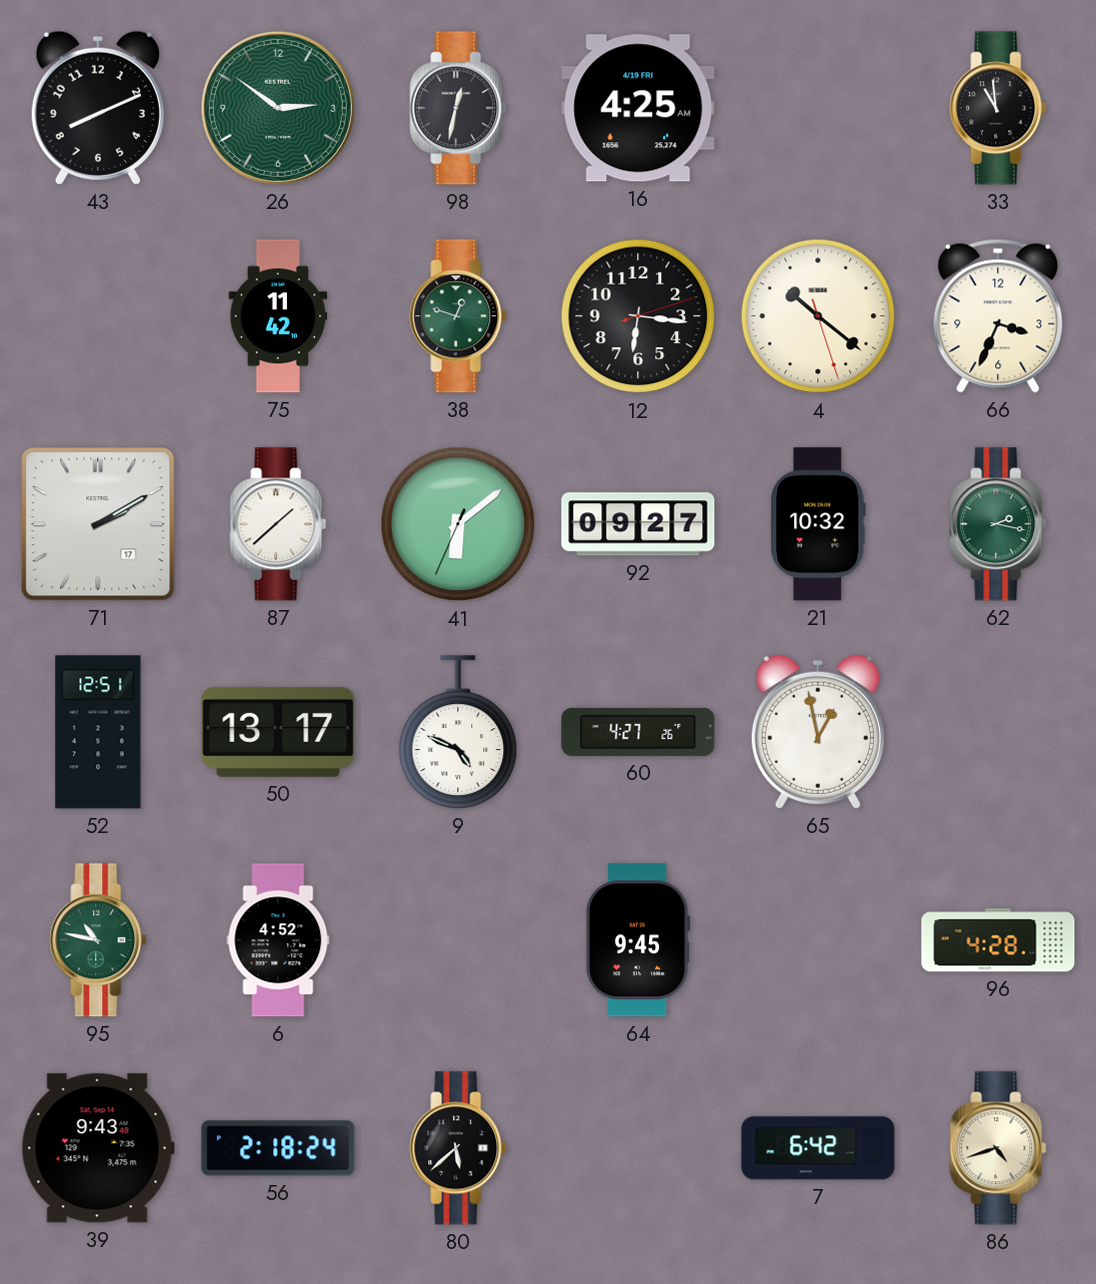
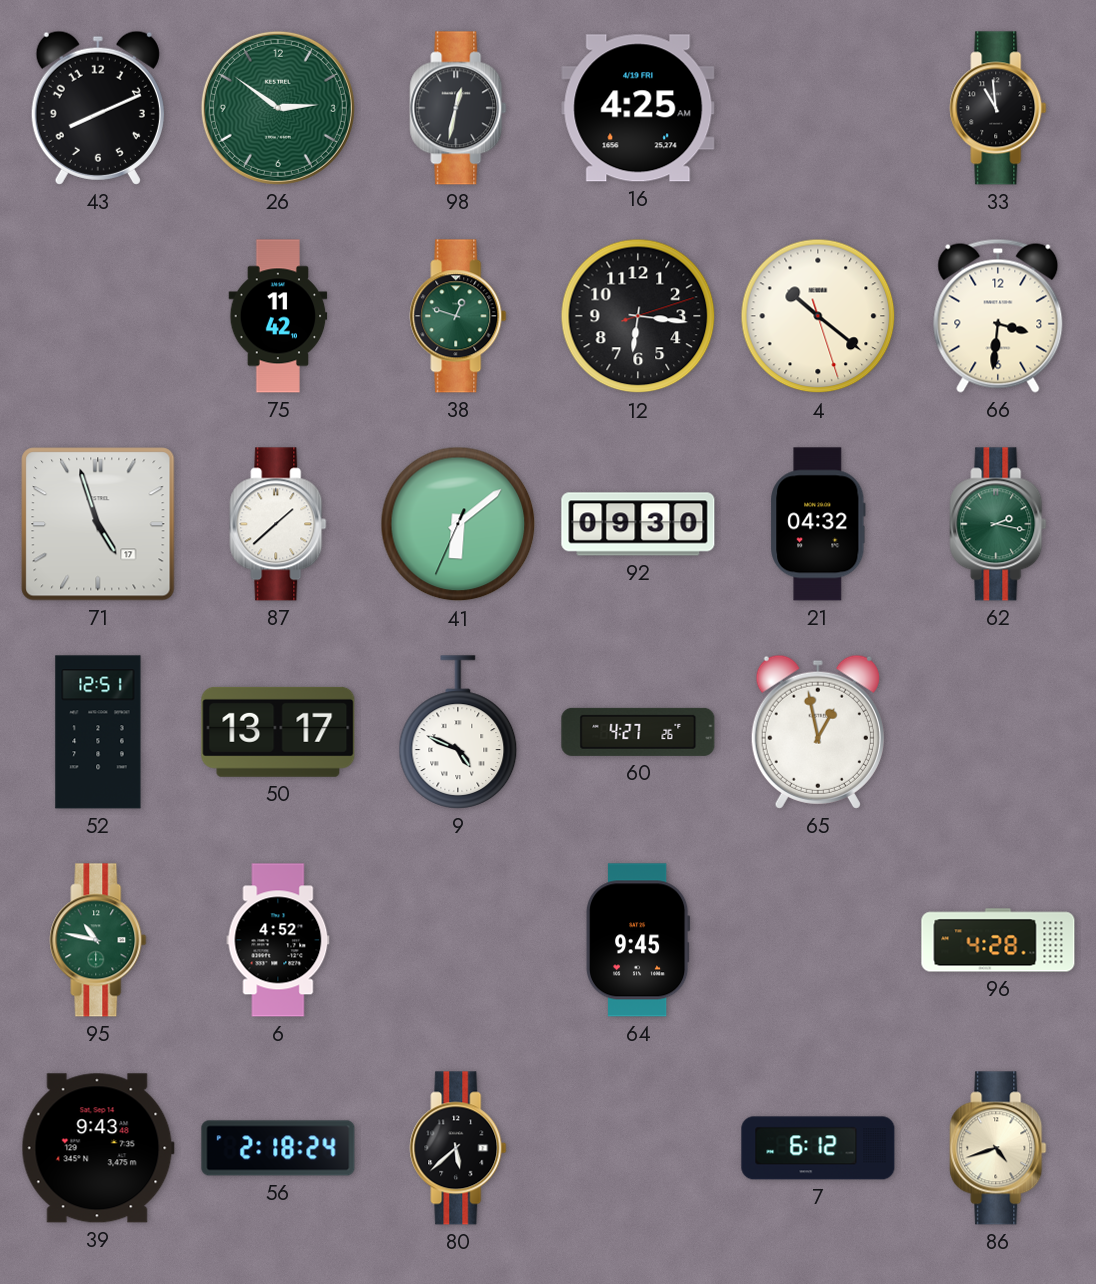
66: 3:34 -> 3:31
71: 2:10 -> 4:57
92: 09:27 -> 09:30
21: 10:32 -> 04:32
7: 6:42 -> 6:12
